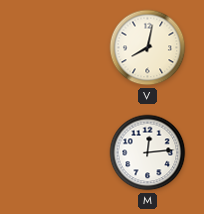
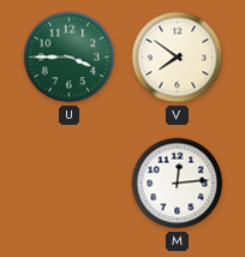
U: none -> 3:45
V: 8:02 -> 7:51
